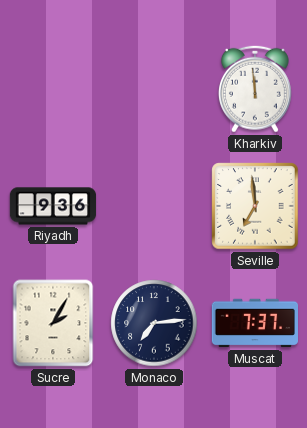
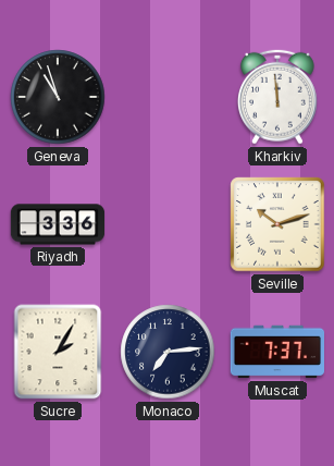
Geneva: none -> 10:57
Riyadh: 9:36 -> 3:36
Seville: 6:59 -> 10:12
